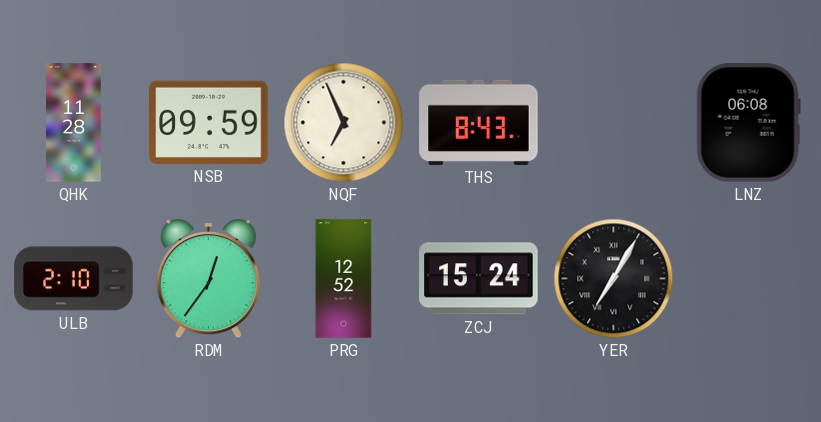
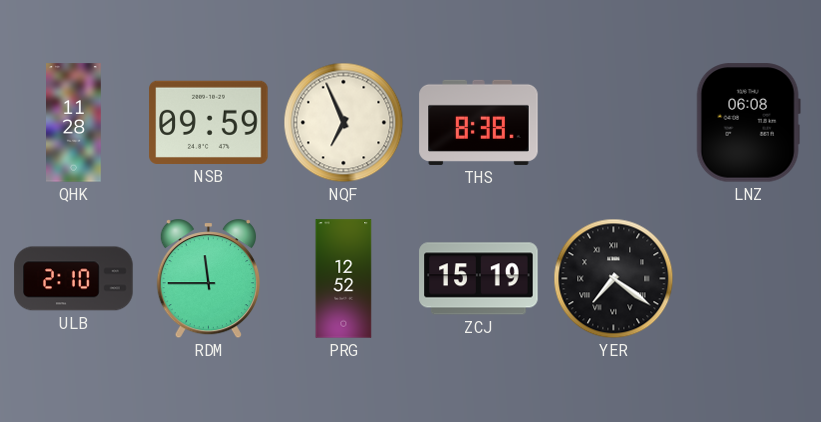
THS: 8:43 -> 8:38
RDM: 12:36 -> 11:45
ZCJ: 15:24 -> 15:19
YER: 7:05 -> 7:21
